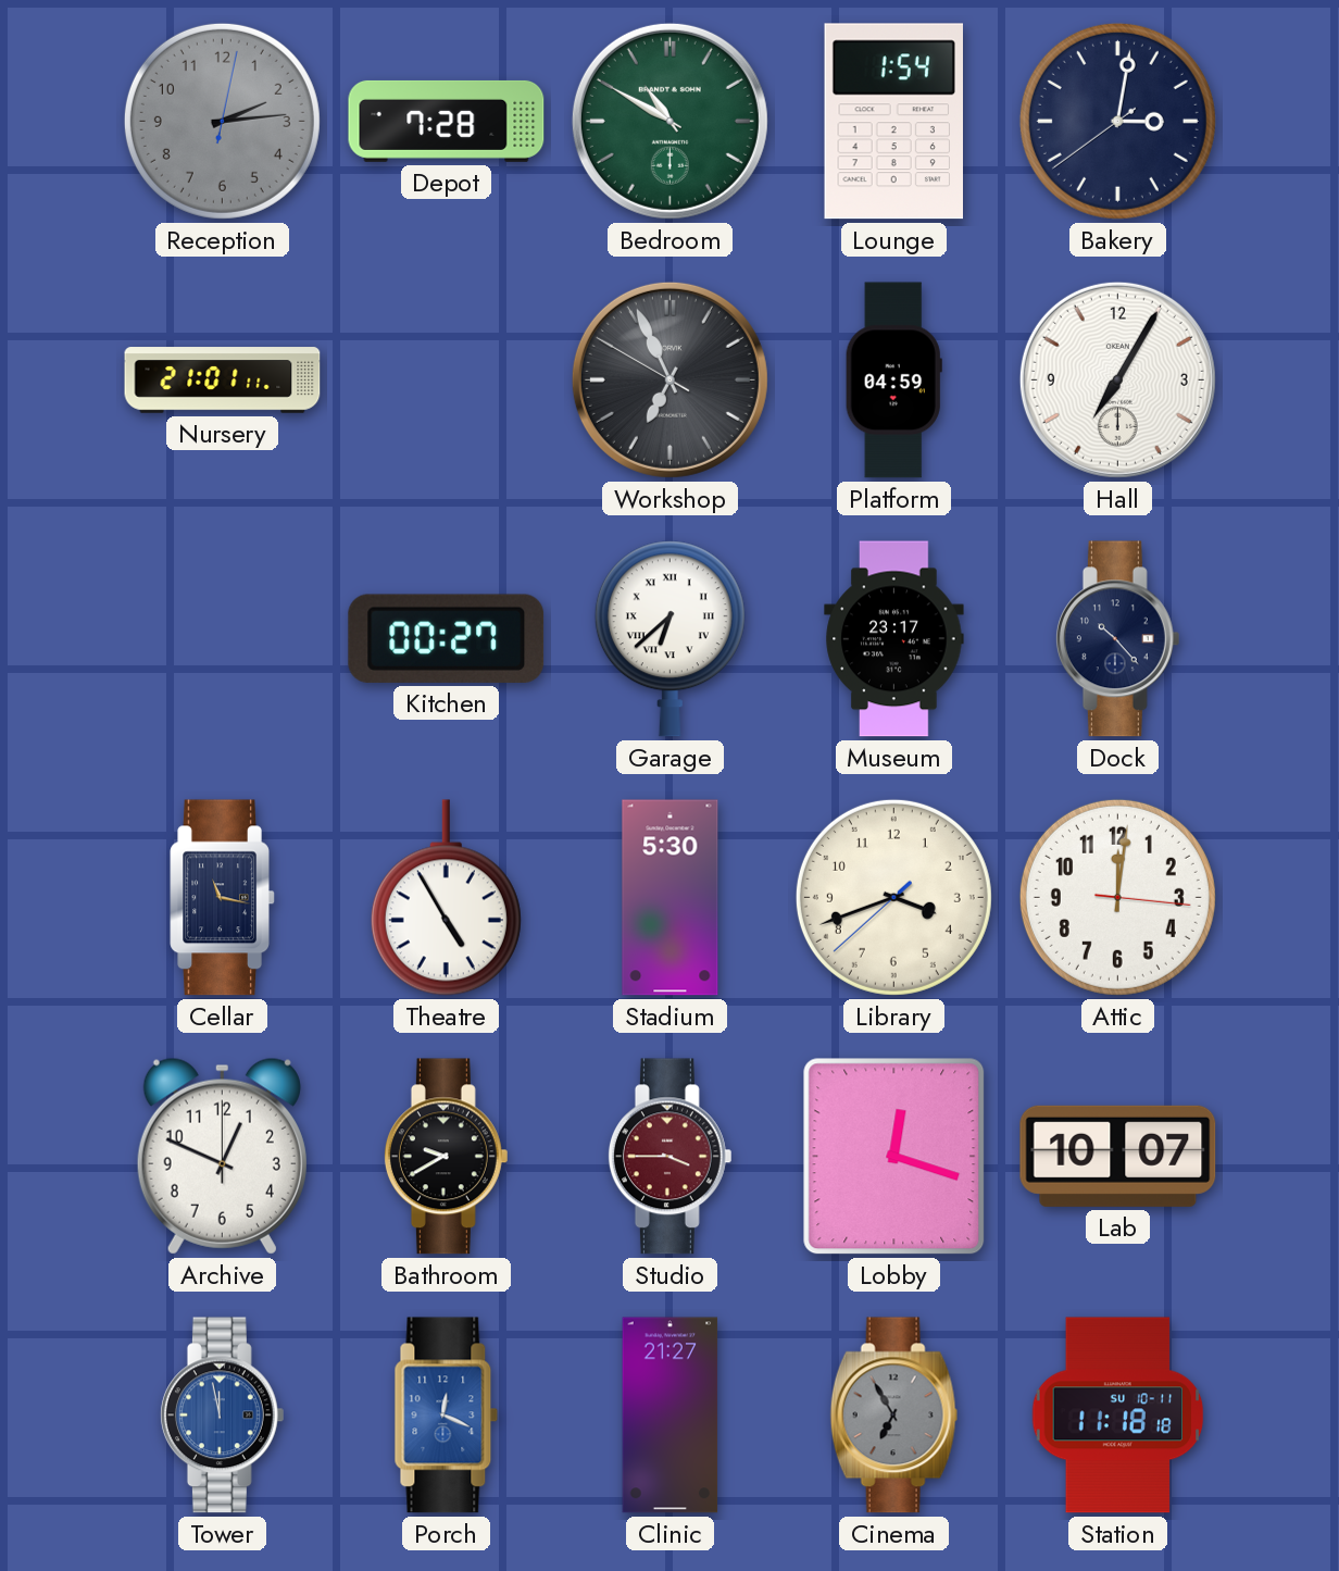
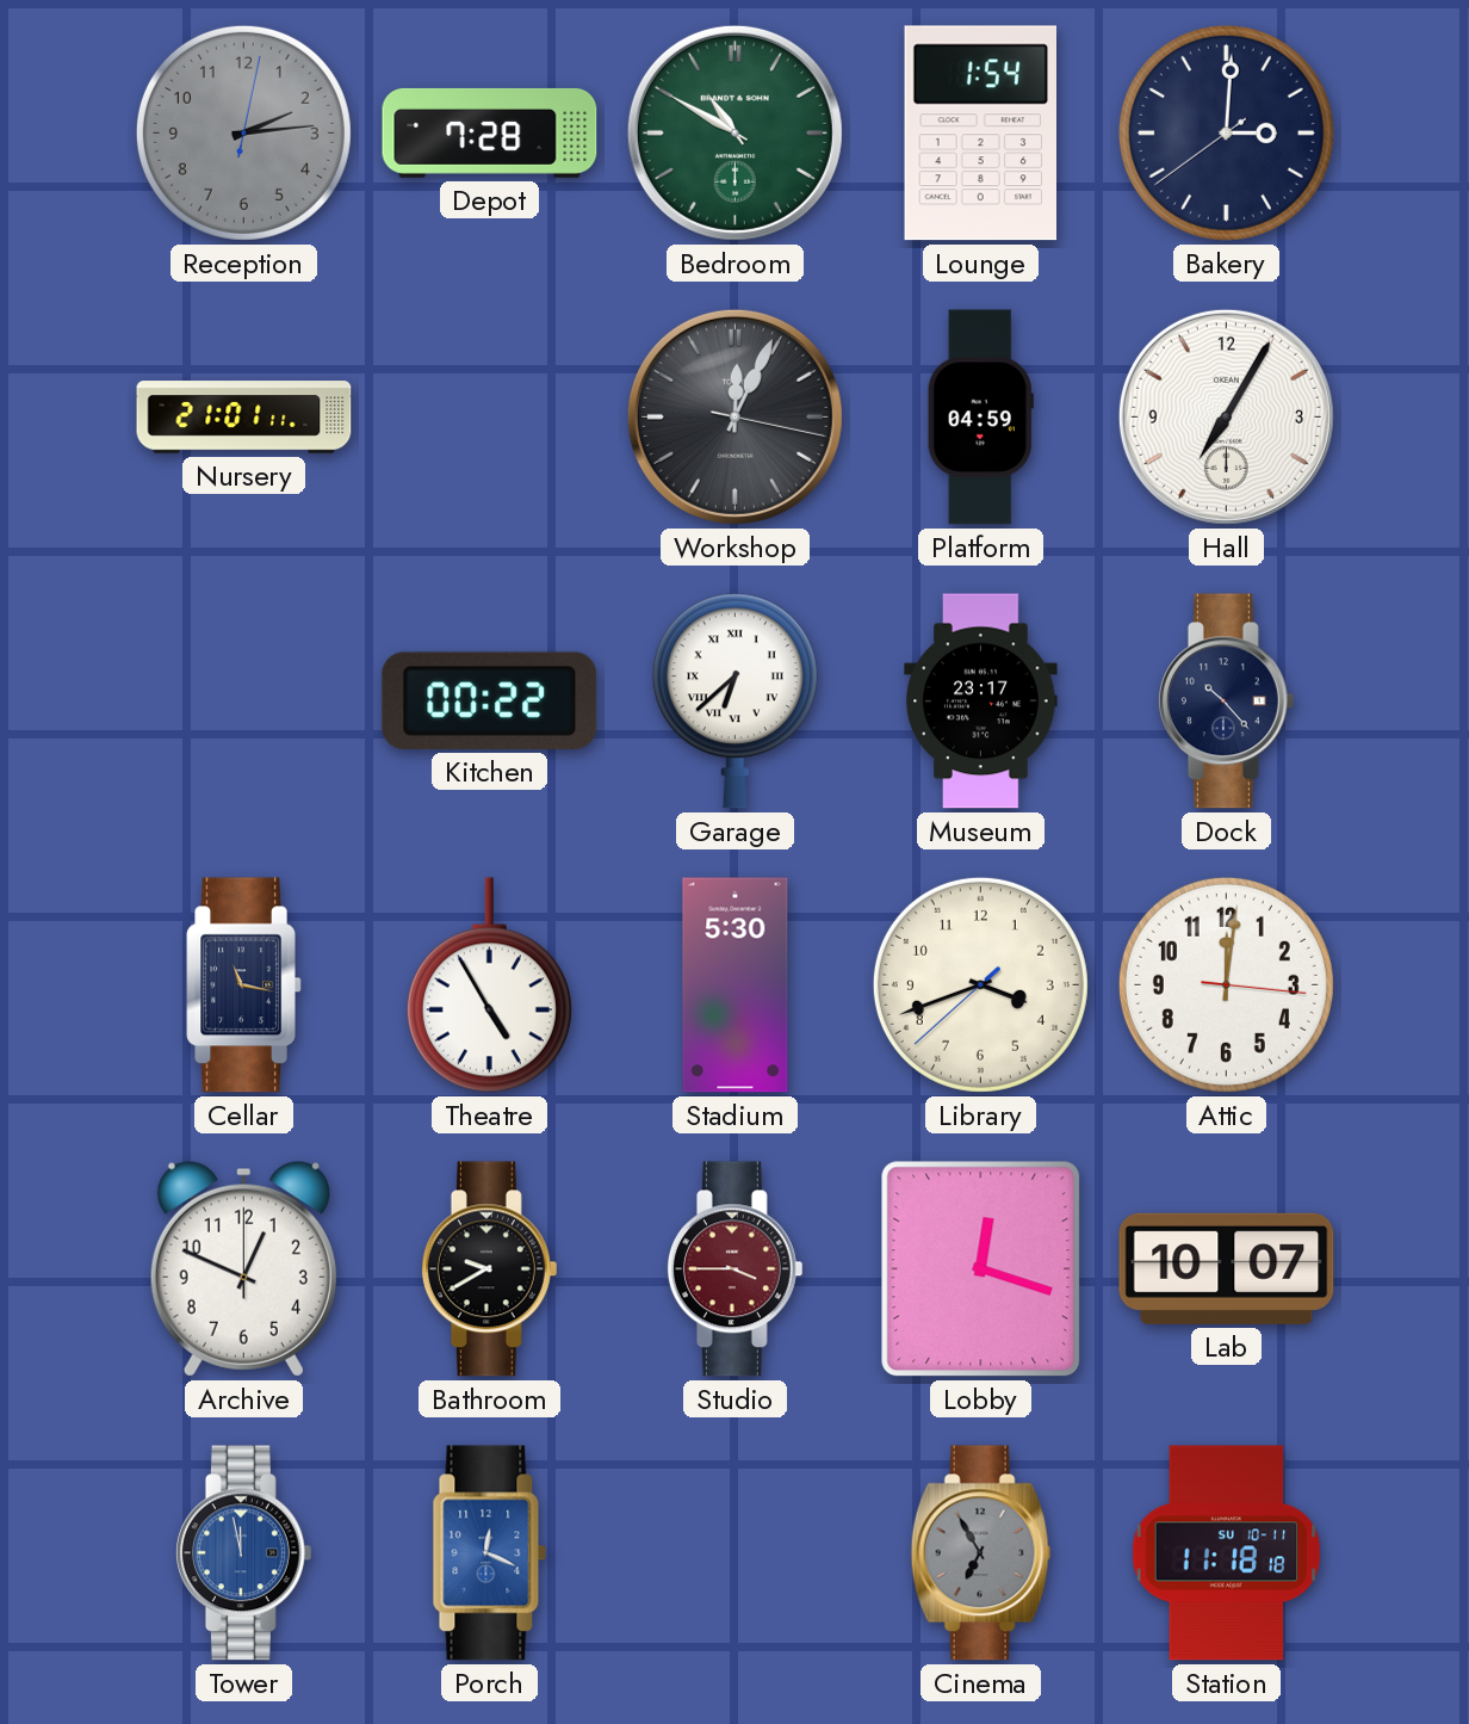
Bakery: 3:01 -> 3:00
Workshop: 6:55 -> 12:04
Kitchen: 00:27 -> 00:22
Clinic: 21:27 -> none
